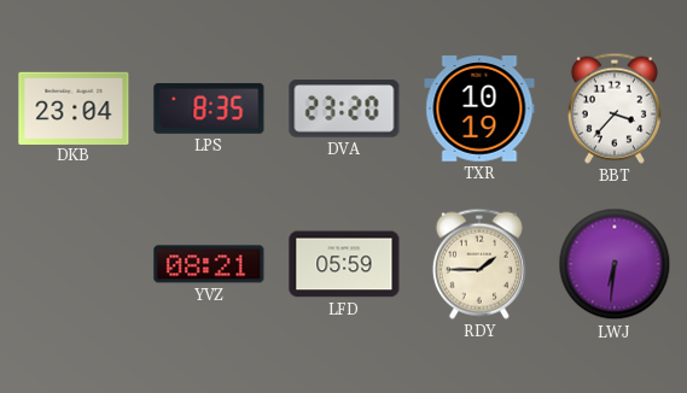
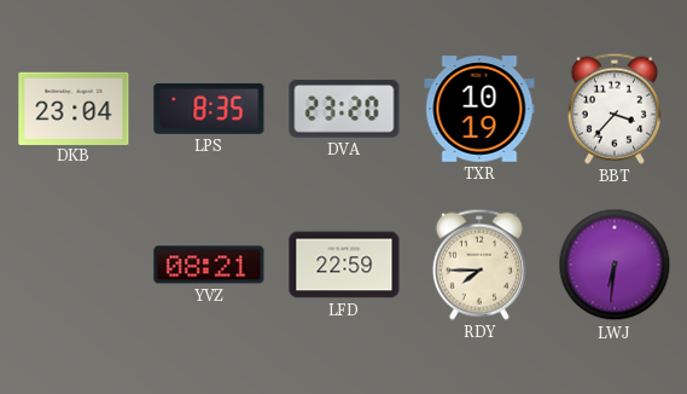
LFD: 05:59 -> 22:59
RDY: 1:45 -> 7:45
